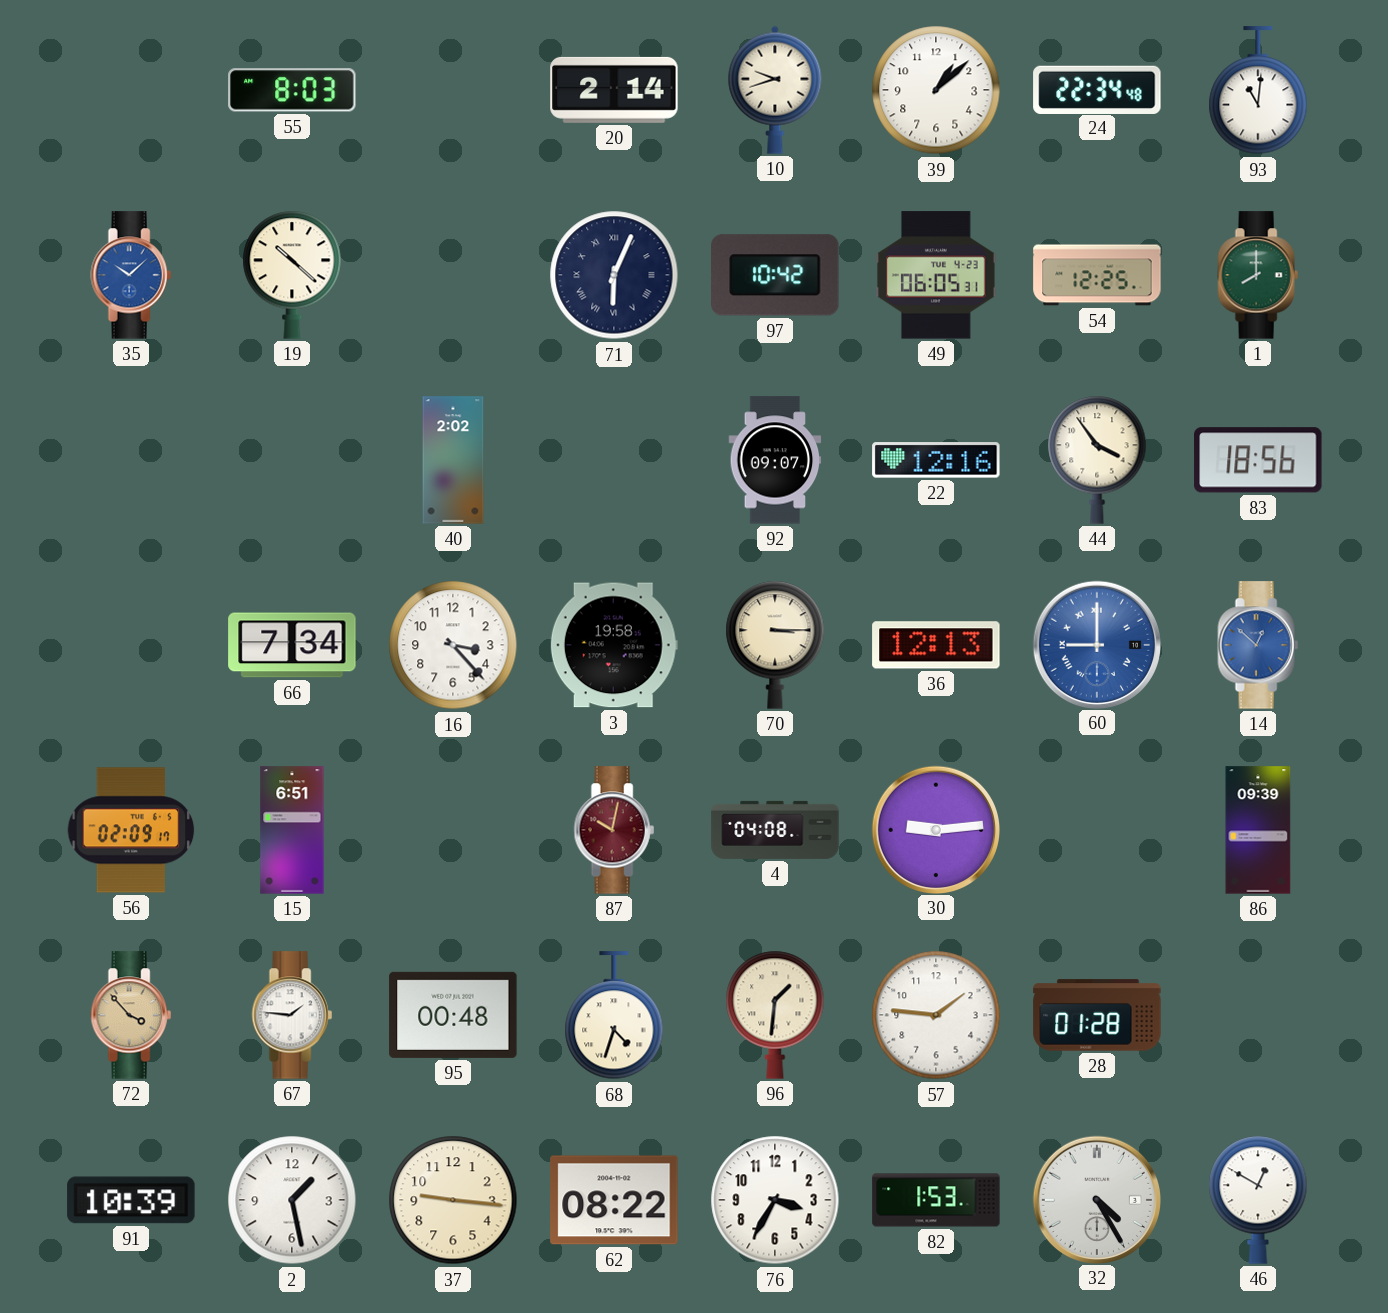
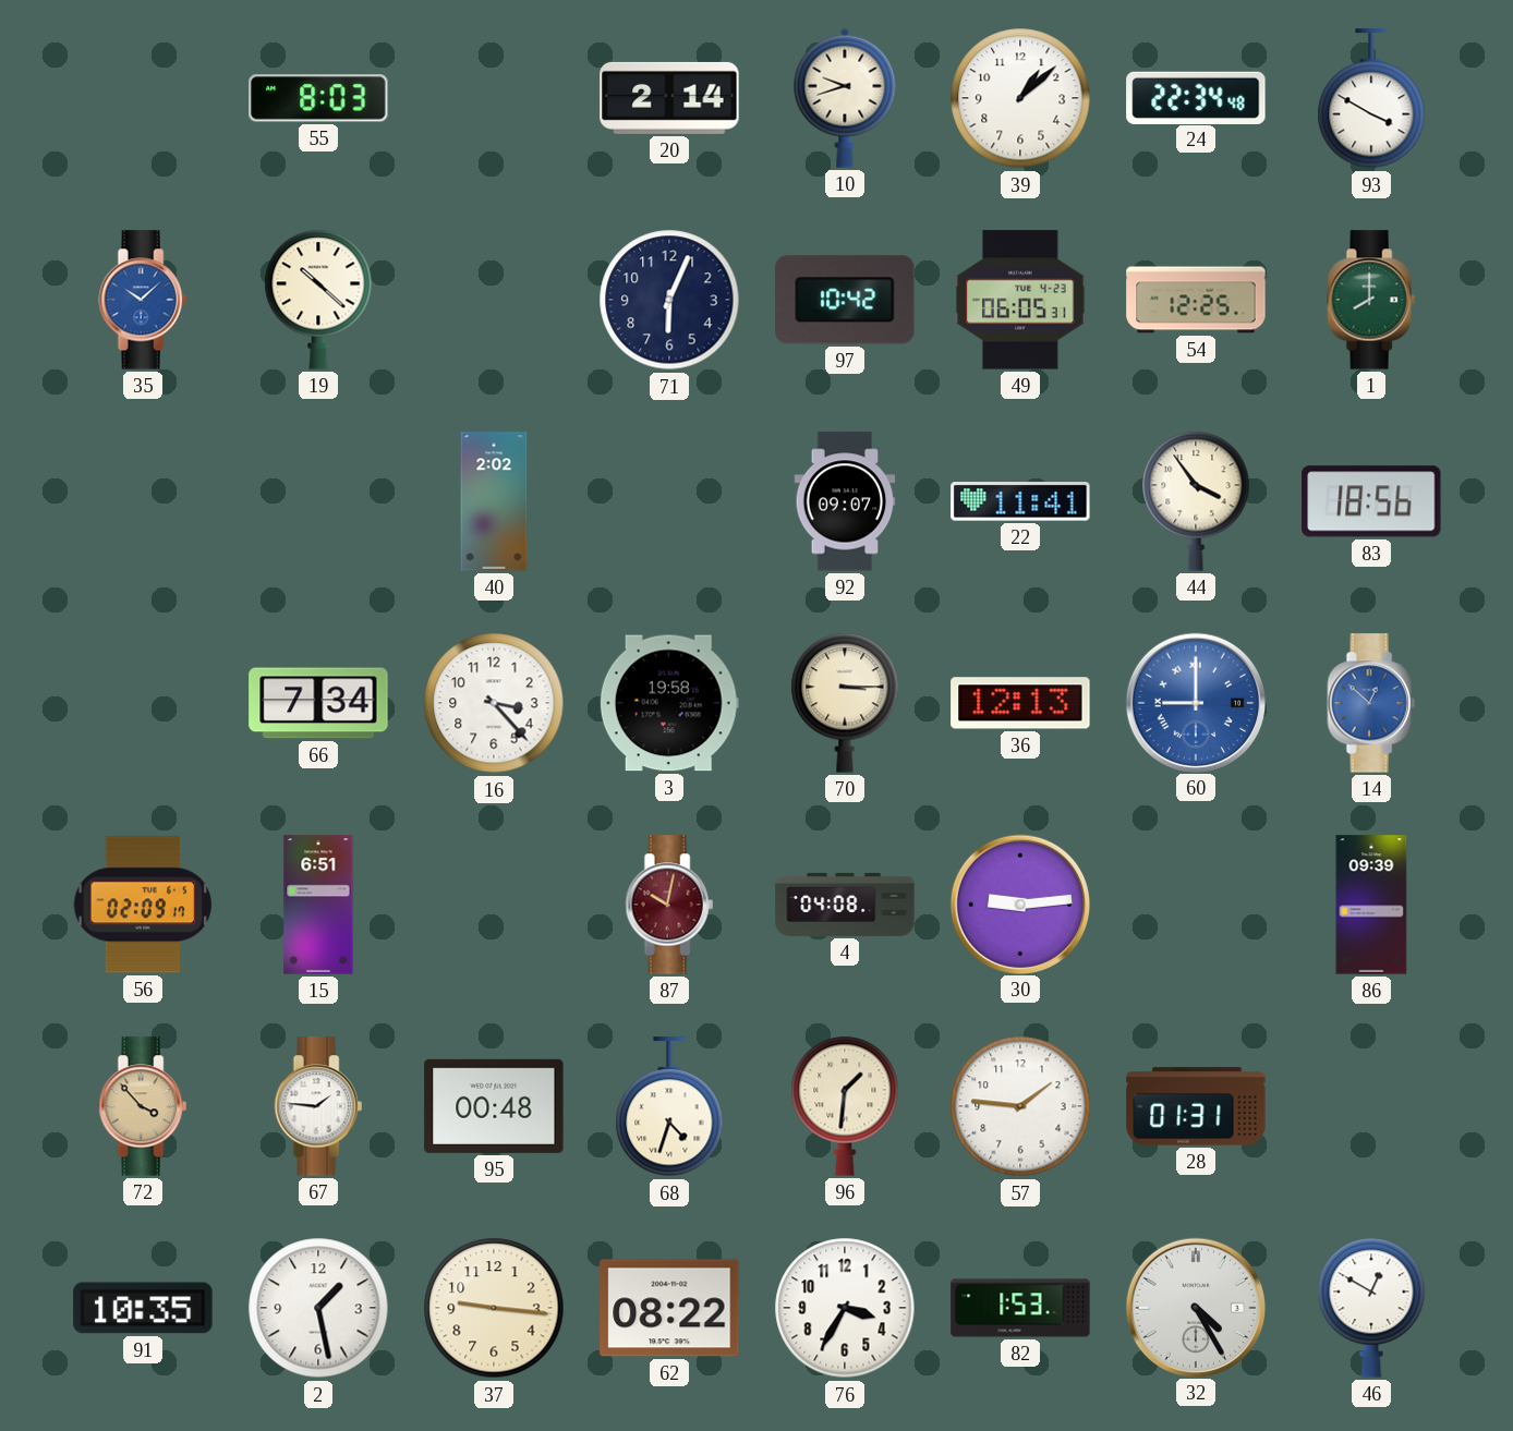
93: 11:01 -> 3:50
71 numerals: Roman -> Arabic
22: 12:16 -> 11:41
28: 01:28 -> 01:31
91: 10:39 -> 10:35
